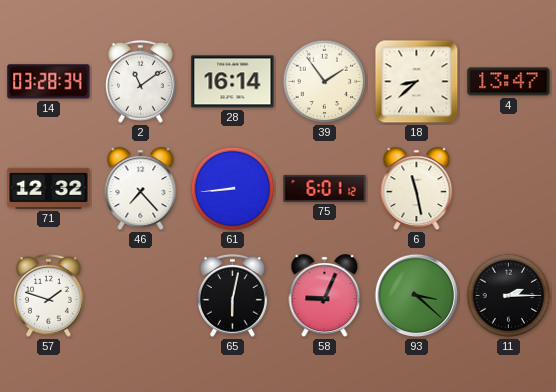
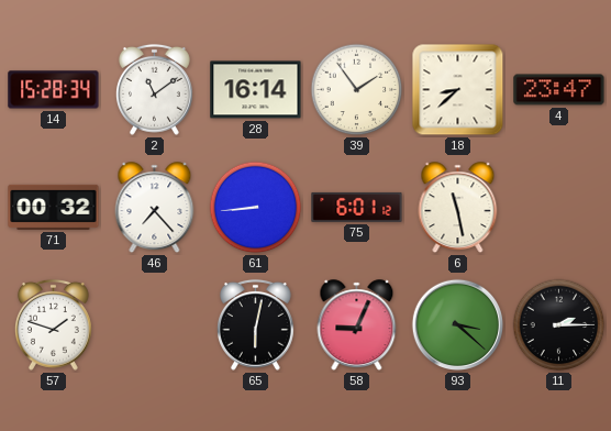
14: 03:28 -> 15:28
4: 13:47 -> 23:47
71: 12:32 -> 00:32
